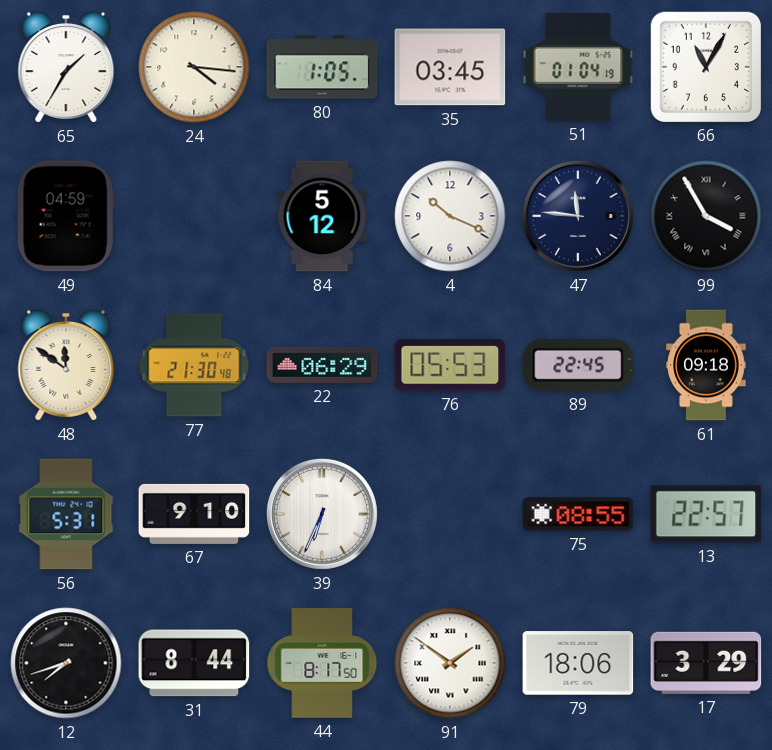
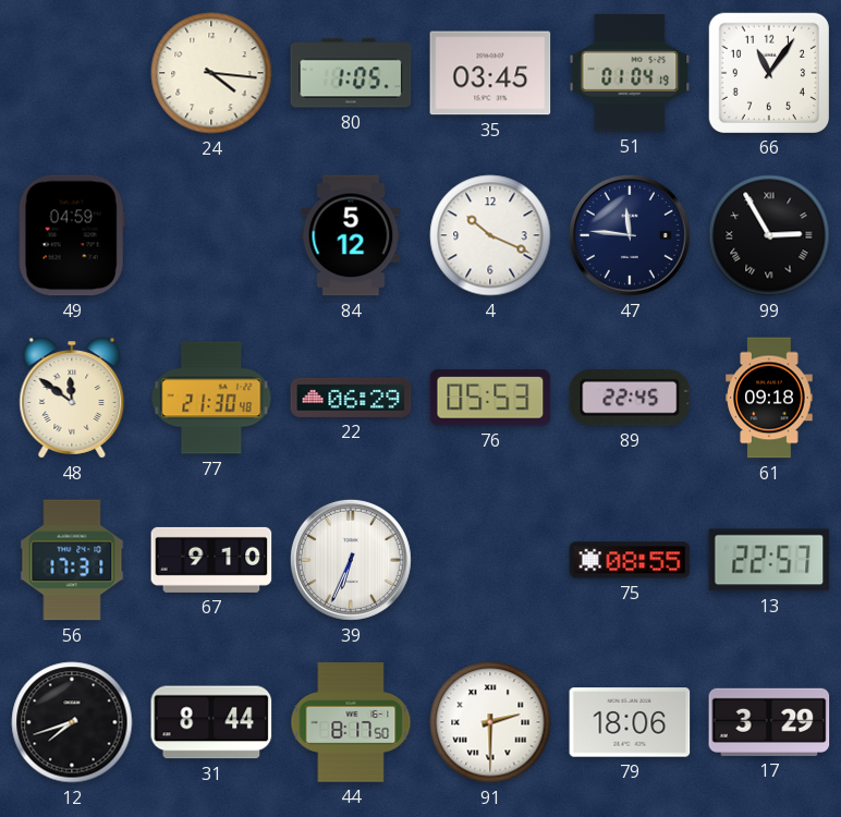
65: 1:35 -> none
66: 11:05 -> 11:06
99: 3:55 -> 2:55
56: 5:31 -> 17:31
91: 1:51 -> 2:30
